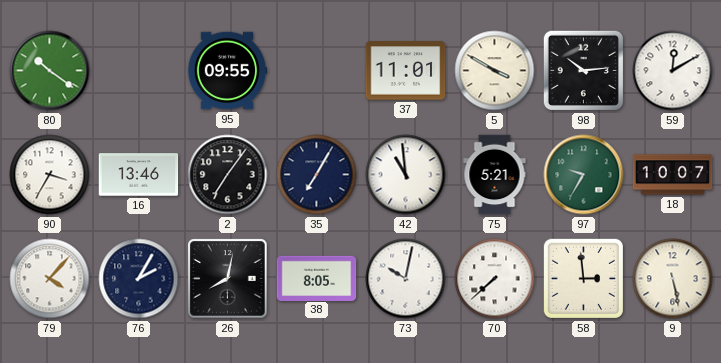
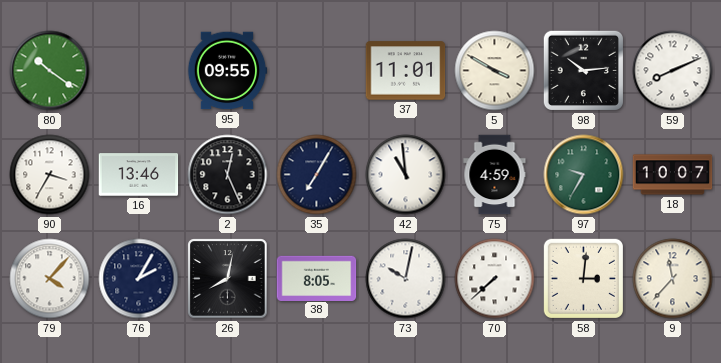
59: 12:10 -> 8:11
2: 7:06 -> 12:26
75: 5:21 -> 4:59
58: 2:59 -> 3:01
9: 5:28 -> 11:37
